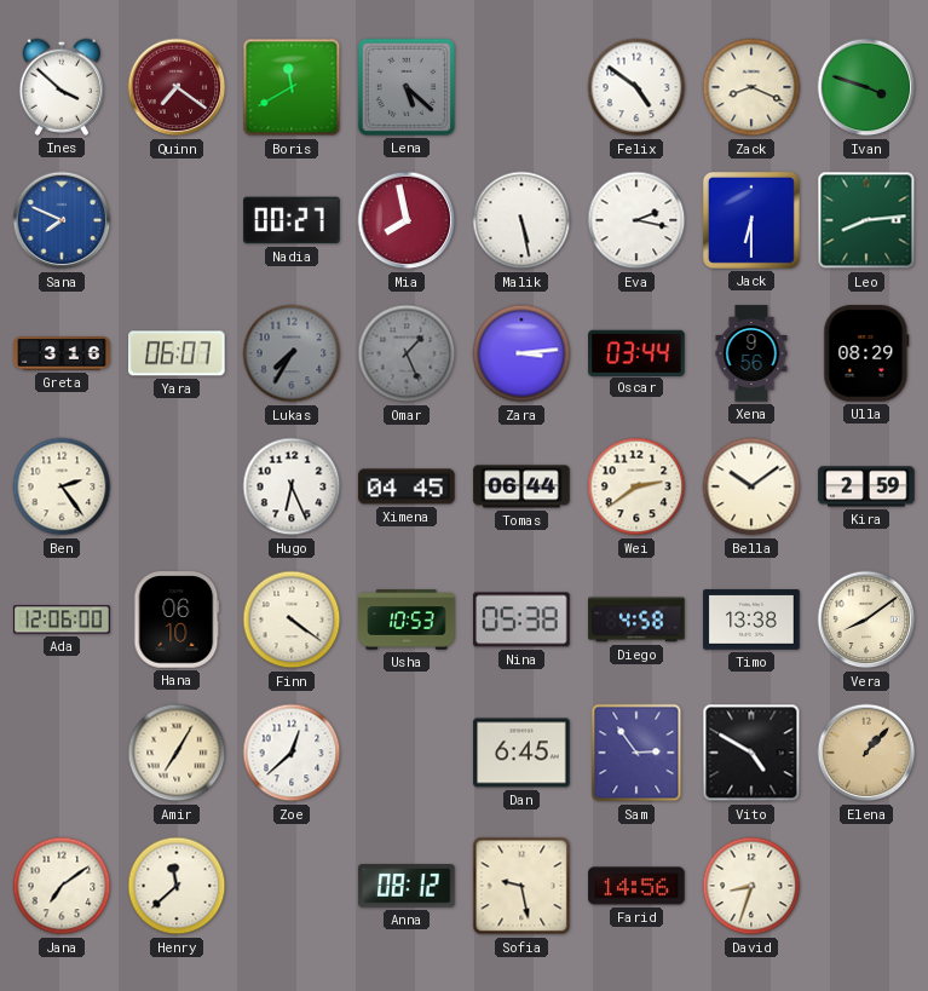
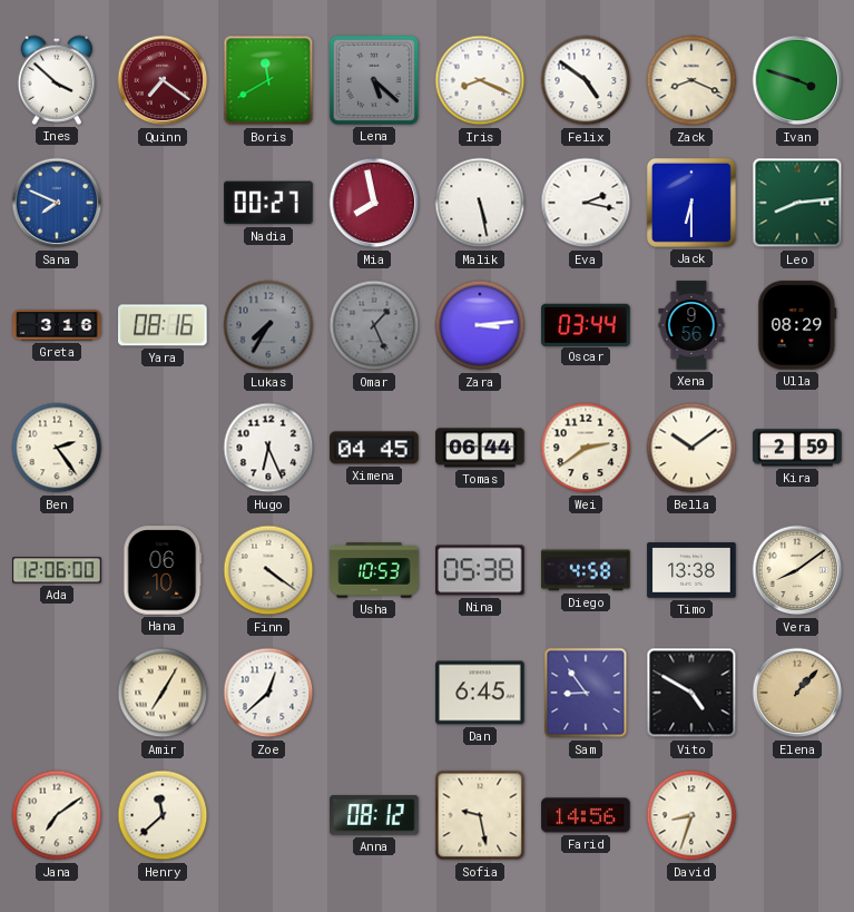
Iris: none -> 8:19
Yara: 06:07 -> 08:16
Sam: 2:54 -> 8:54
